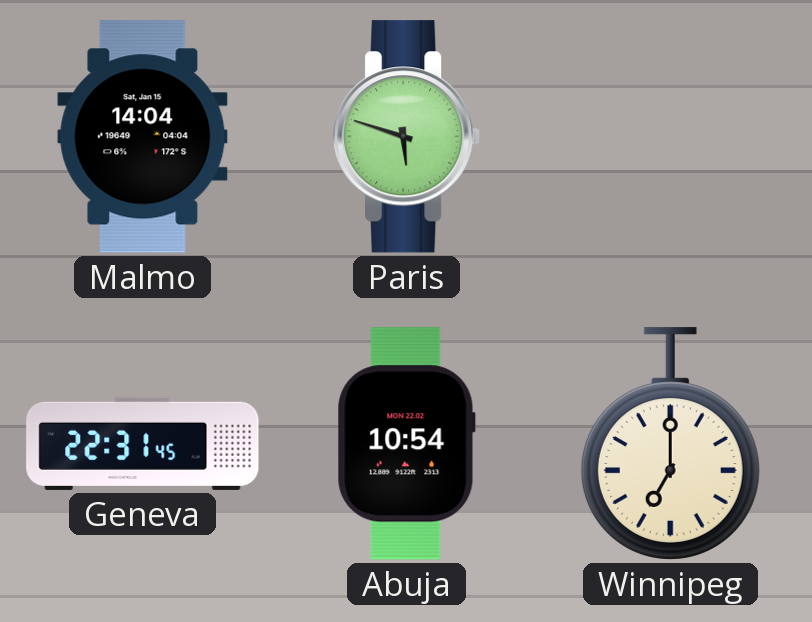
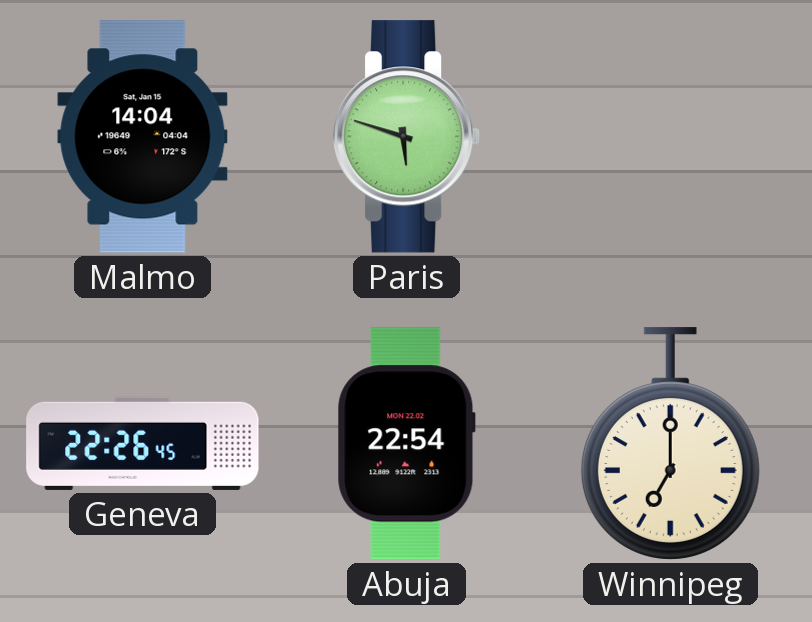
Geneva: 22:31 -> 22:26
Abuja: 10:54 -> 22:54
